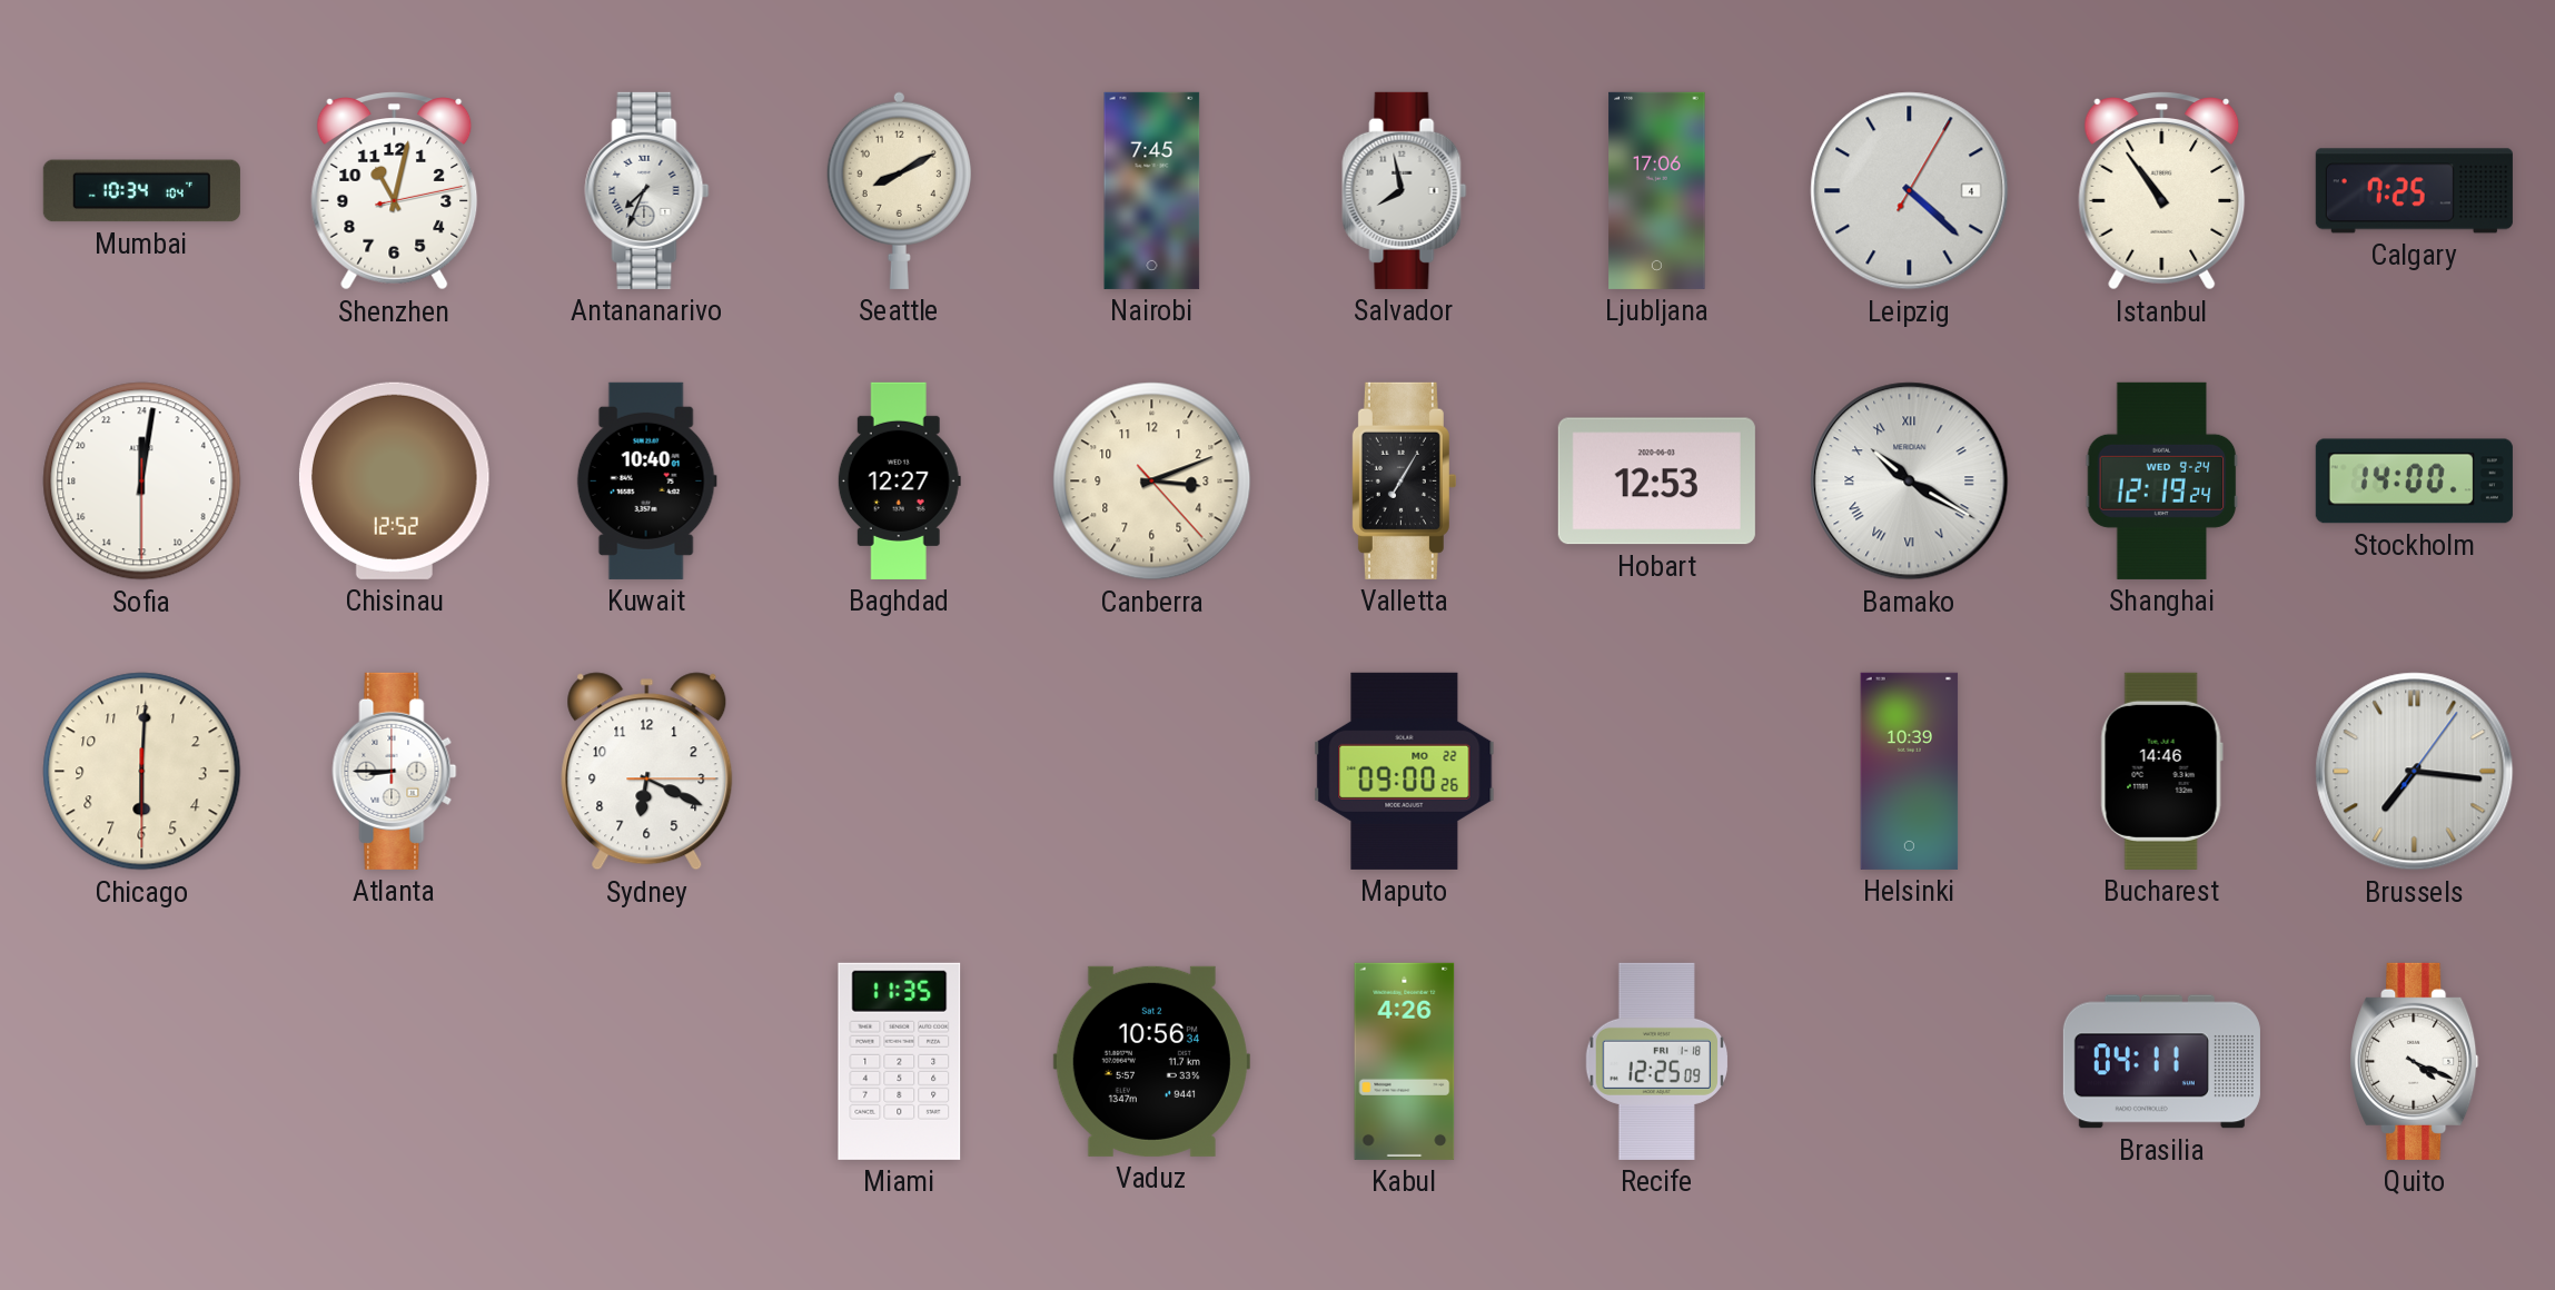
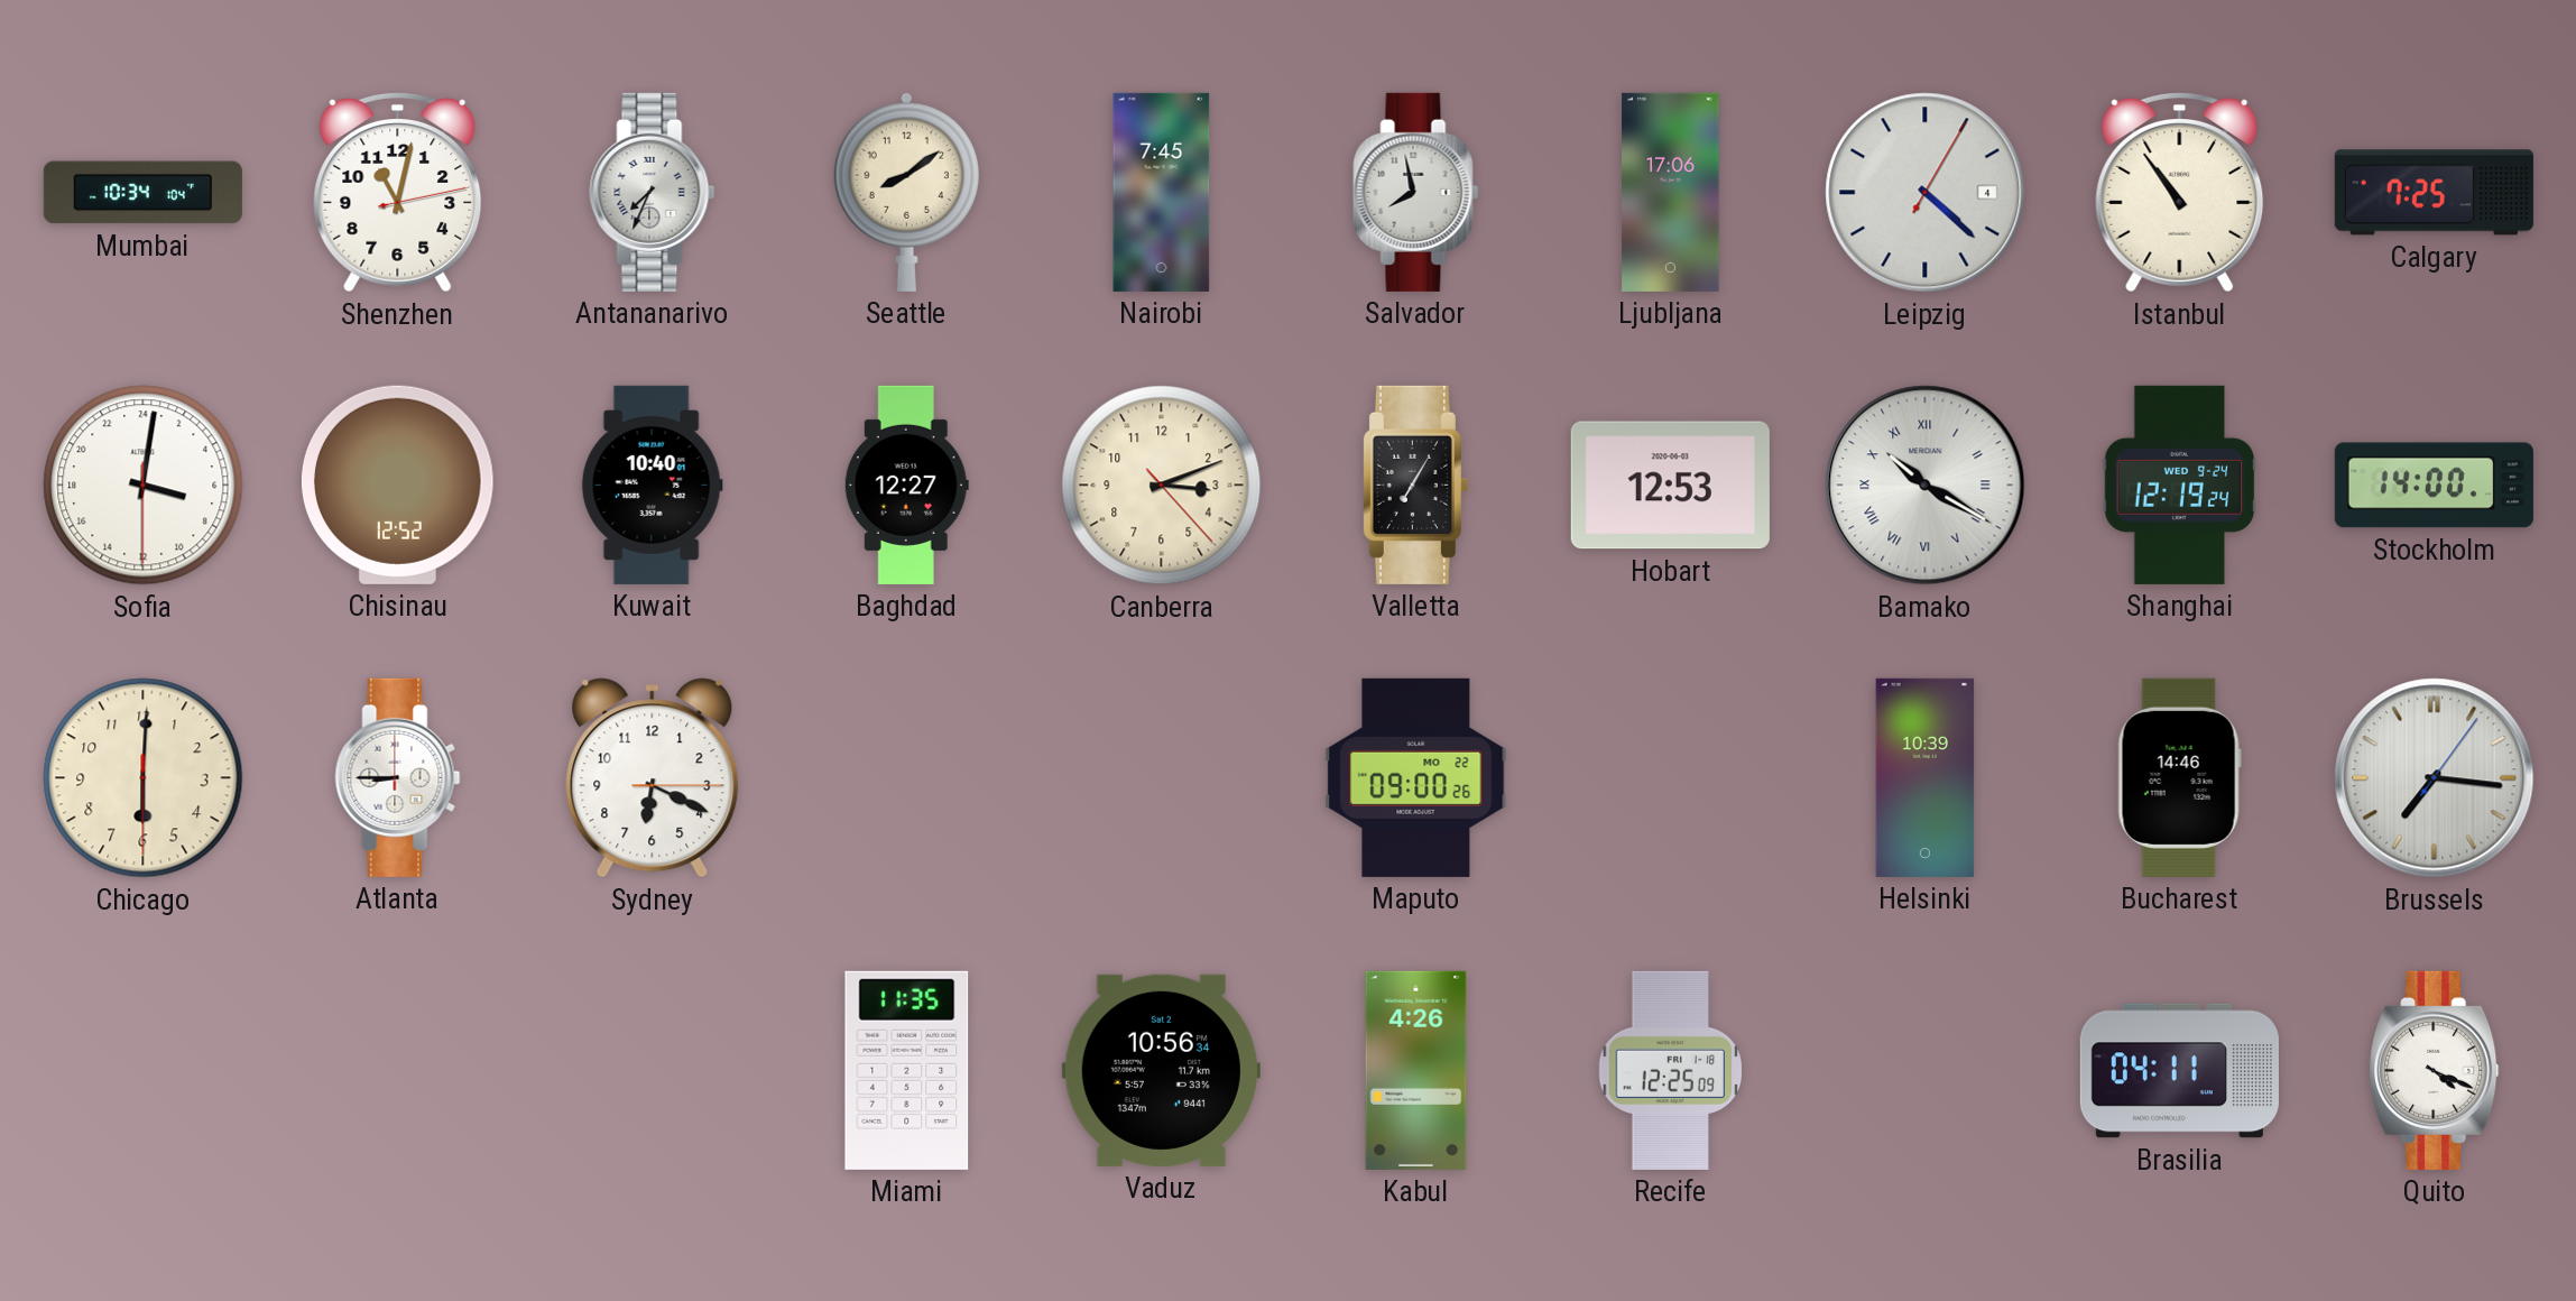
Seattle: 8:10 -> 8:09
Sofia: 0:01 -> 7:01
